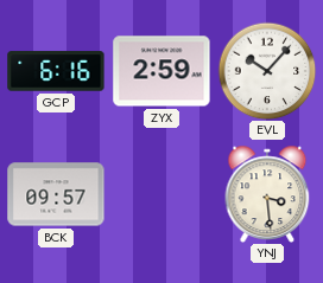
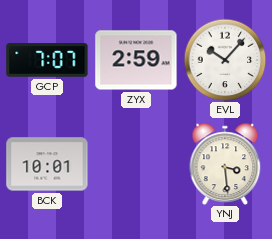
GCP: 6:16 -> 7:07
BCK: 09:57 -> 10:01
